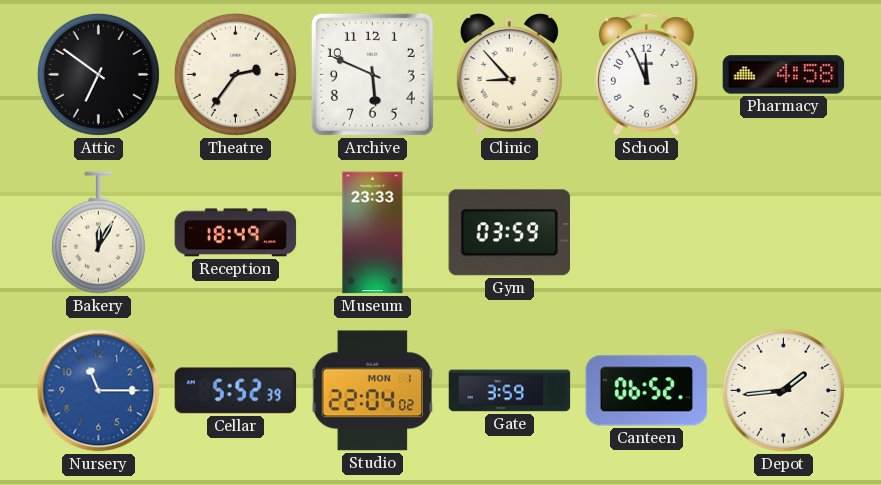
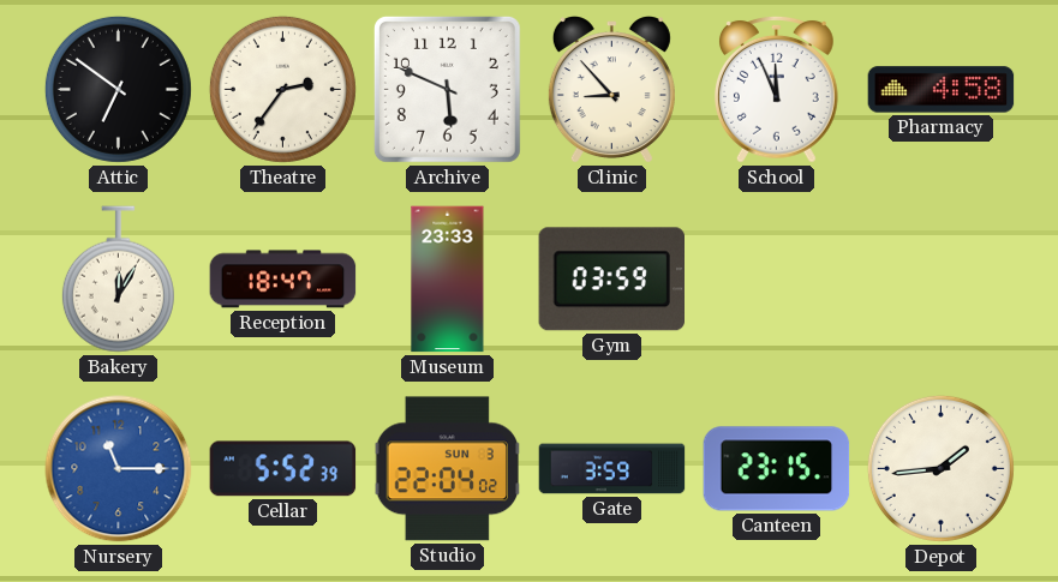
Reception: 18:49 -> 18:47
Studio date: MON 1 -> SUN 3
Canteen: 06:52 -> 23:15
